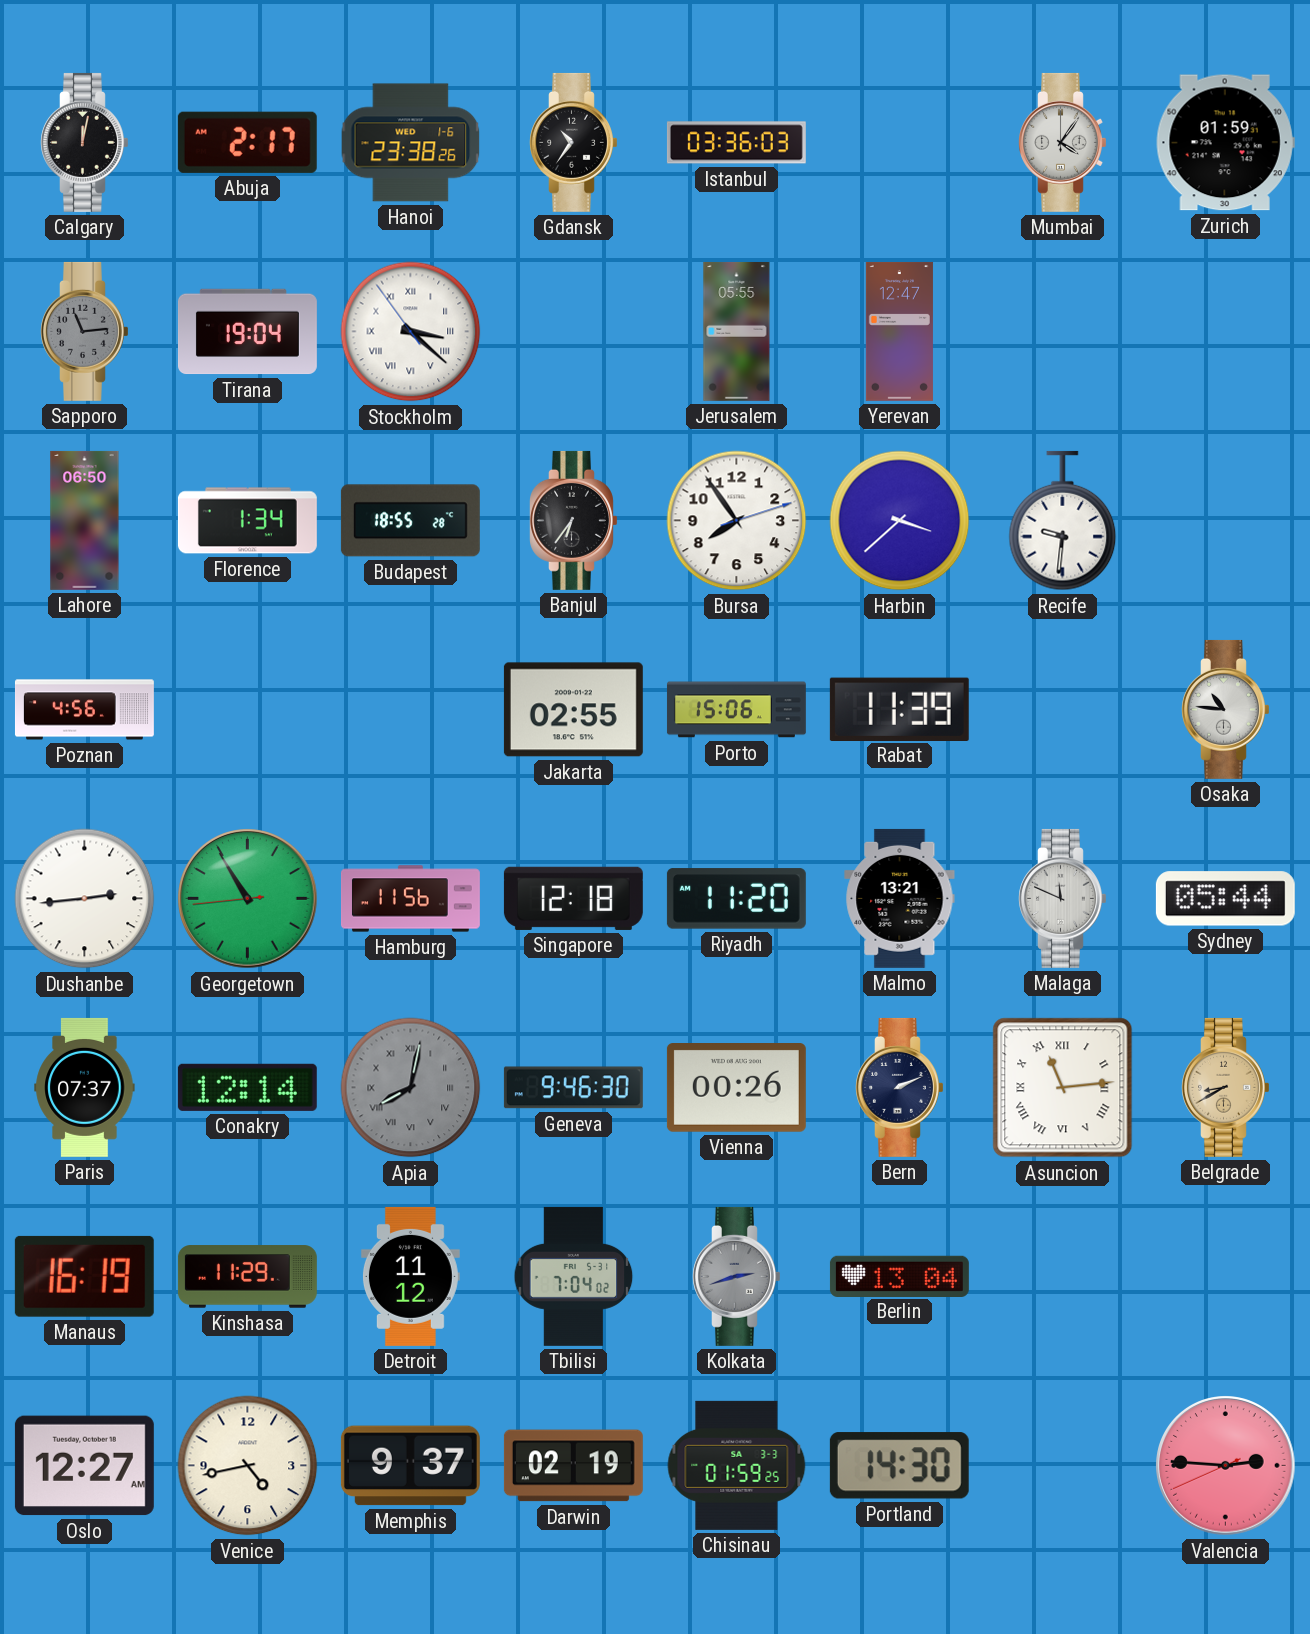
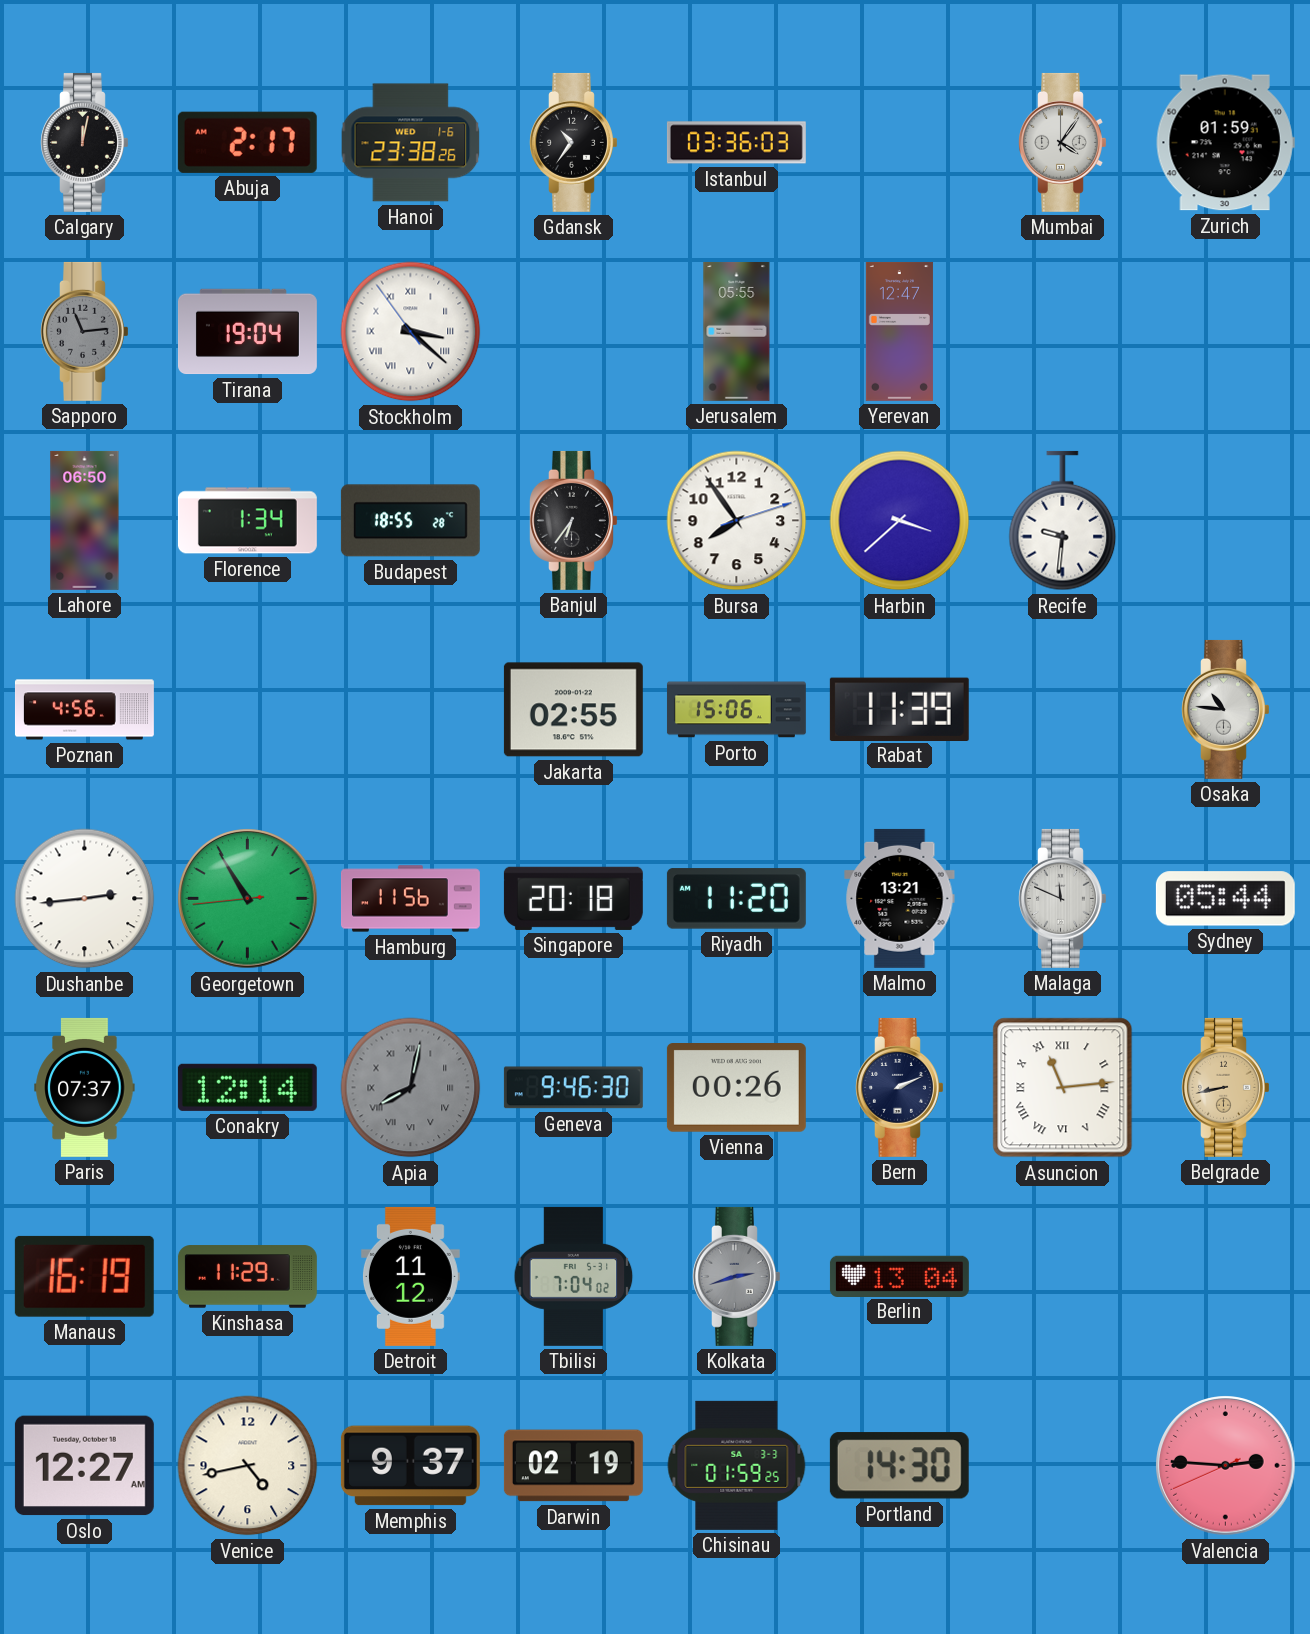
Singapore: 12:18 -> 20:18
Belgrade: 8:40 -> 8:43
